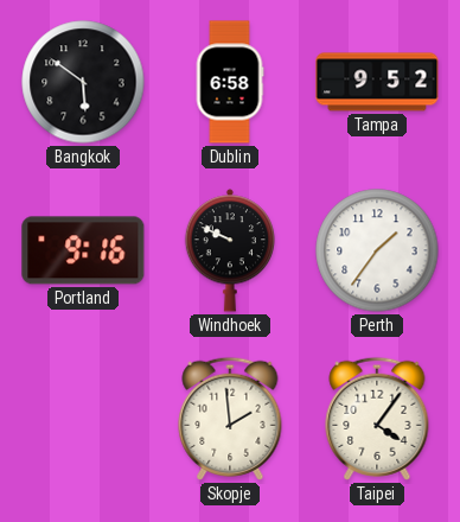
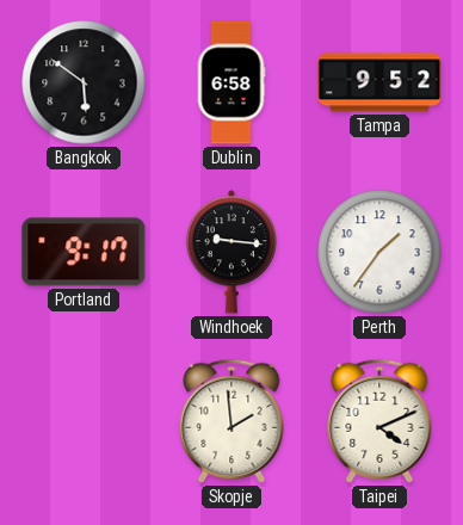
Portland: 9:16 -> 9:17
Windhoek: 9:49 -> 9:16
Taipei: 4:06 -> 4:11
